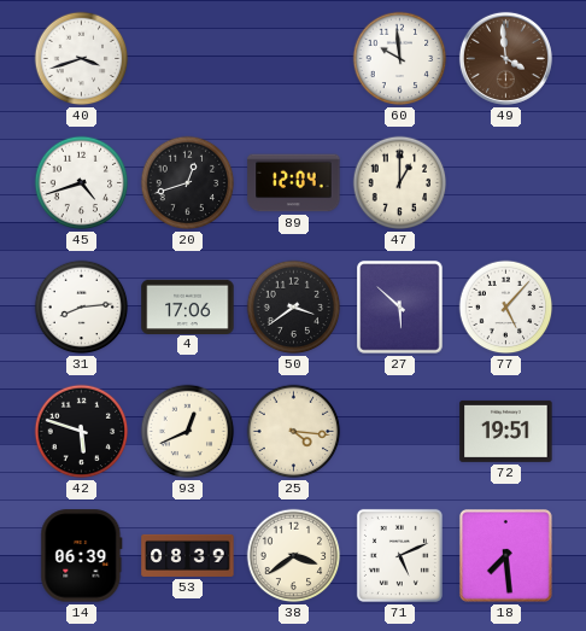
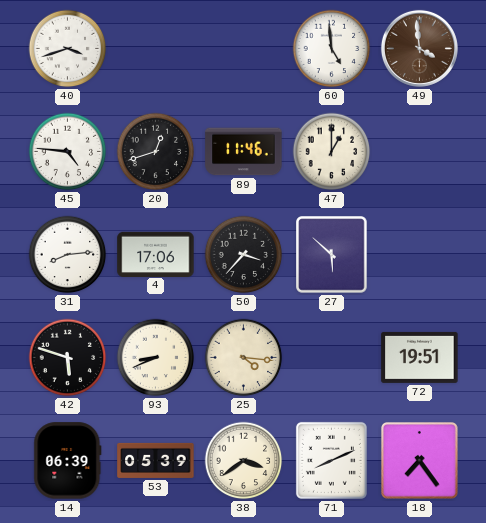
60: 9:59 -> 4:59
45: 4:42 -> 4:46
89: 12:04 -> 11:46
50: 3:39 -> 3:37
77: 5:07 -> none
93: 12:41 -> 8:41
53: 08:39 -> 05:39
71: 5:11 -> 8:11
18: 7:29 -> 7:24
